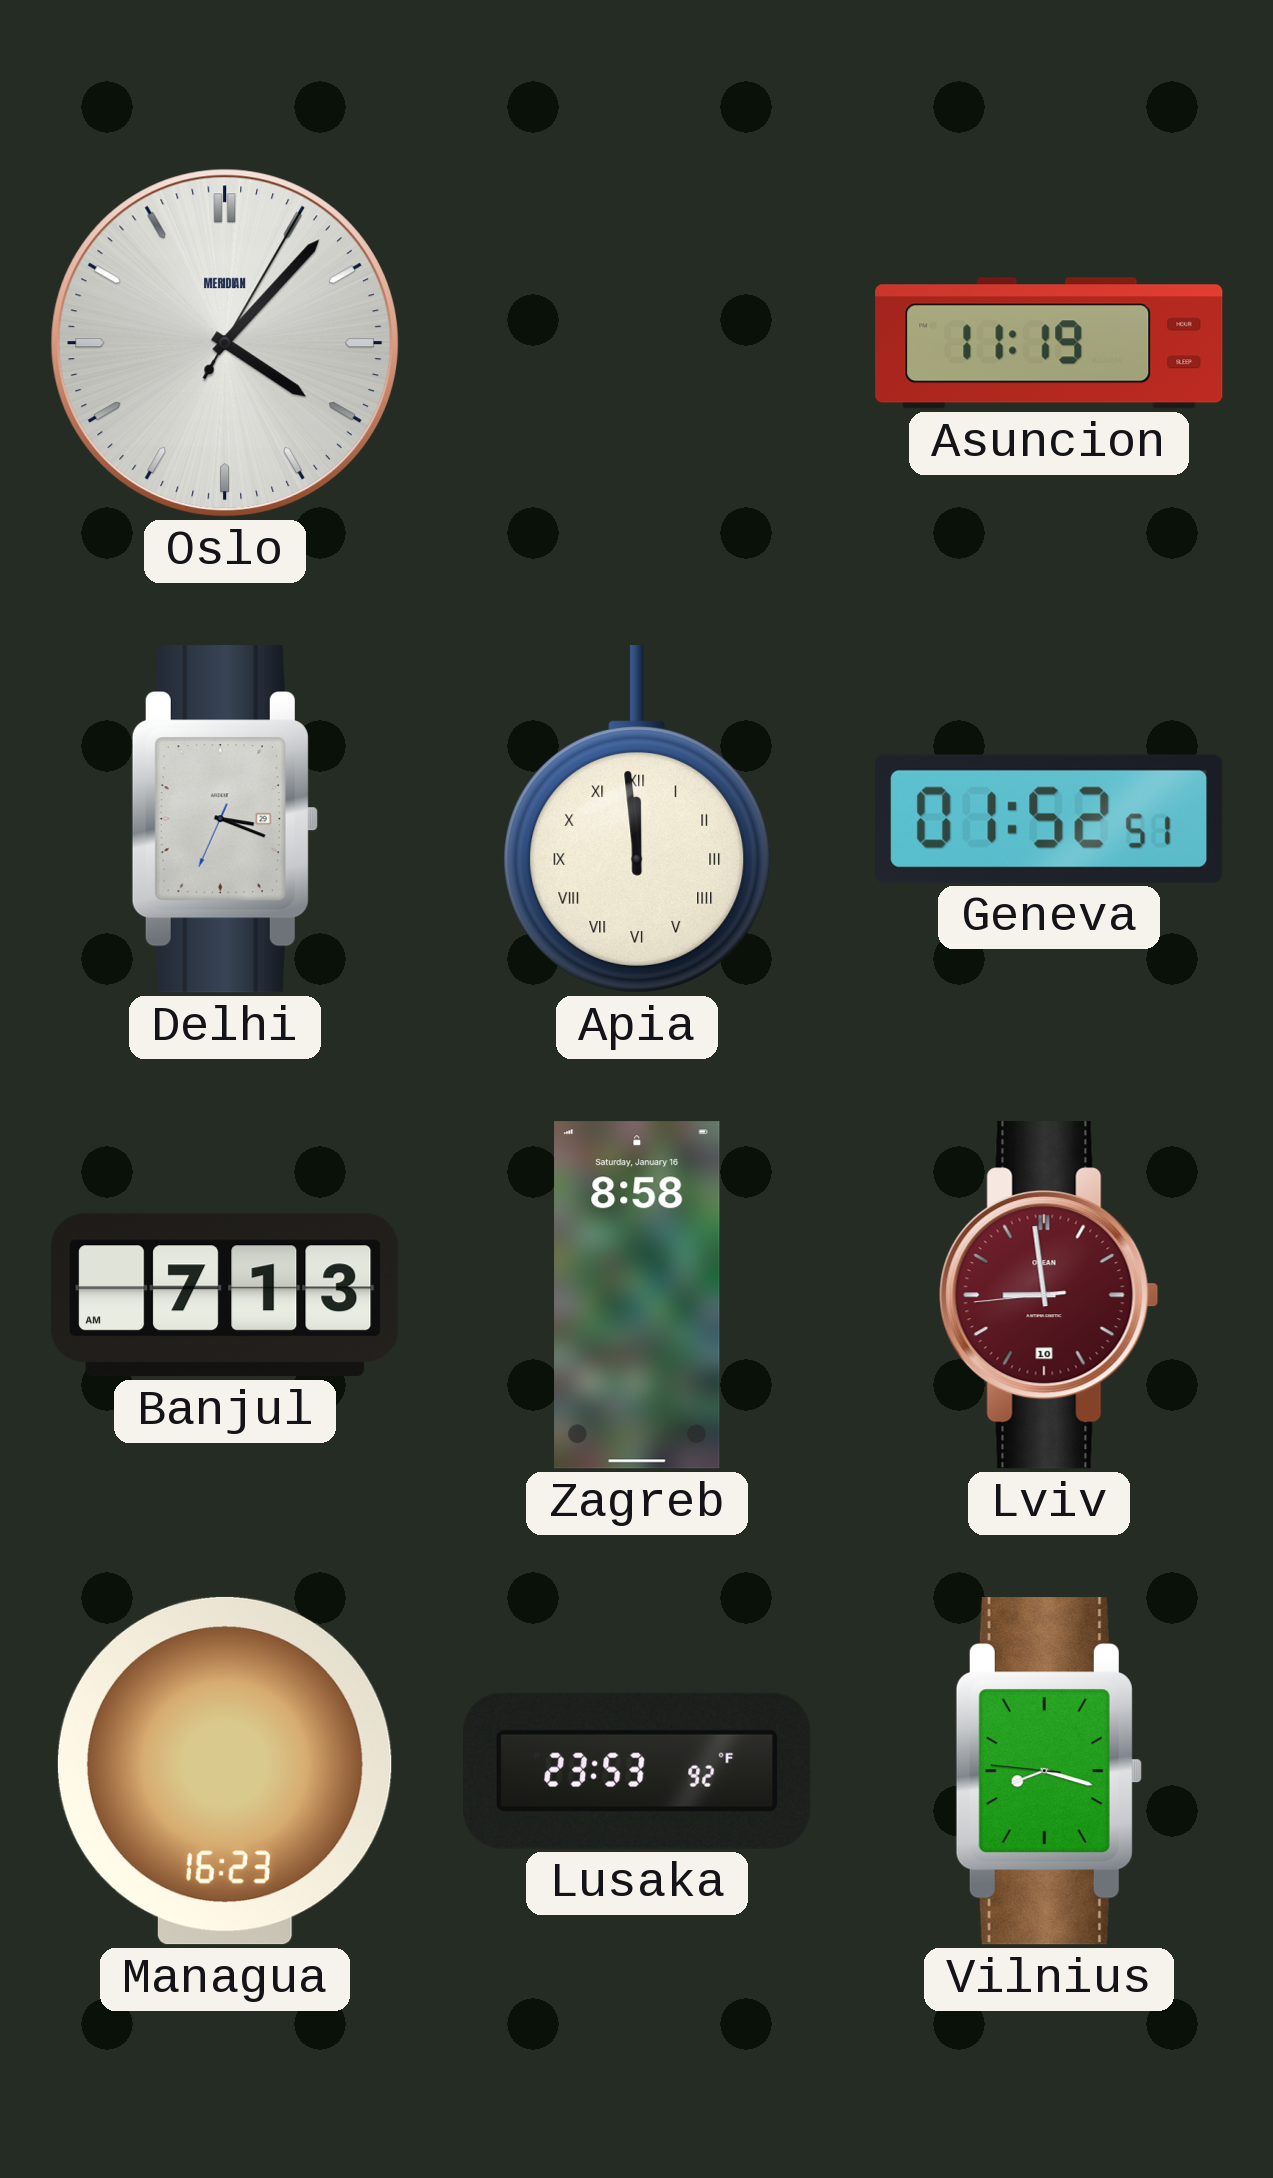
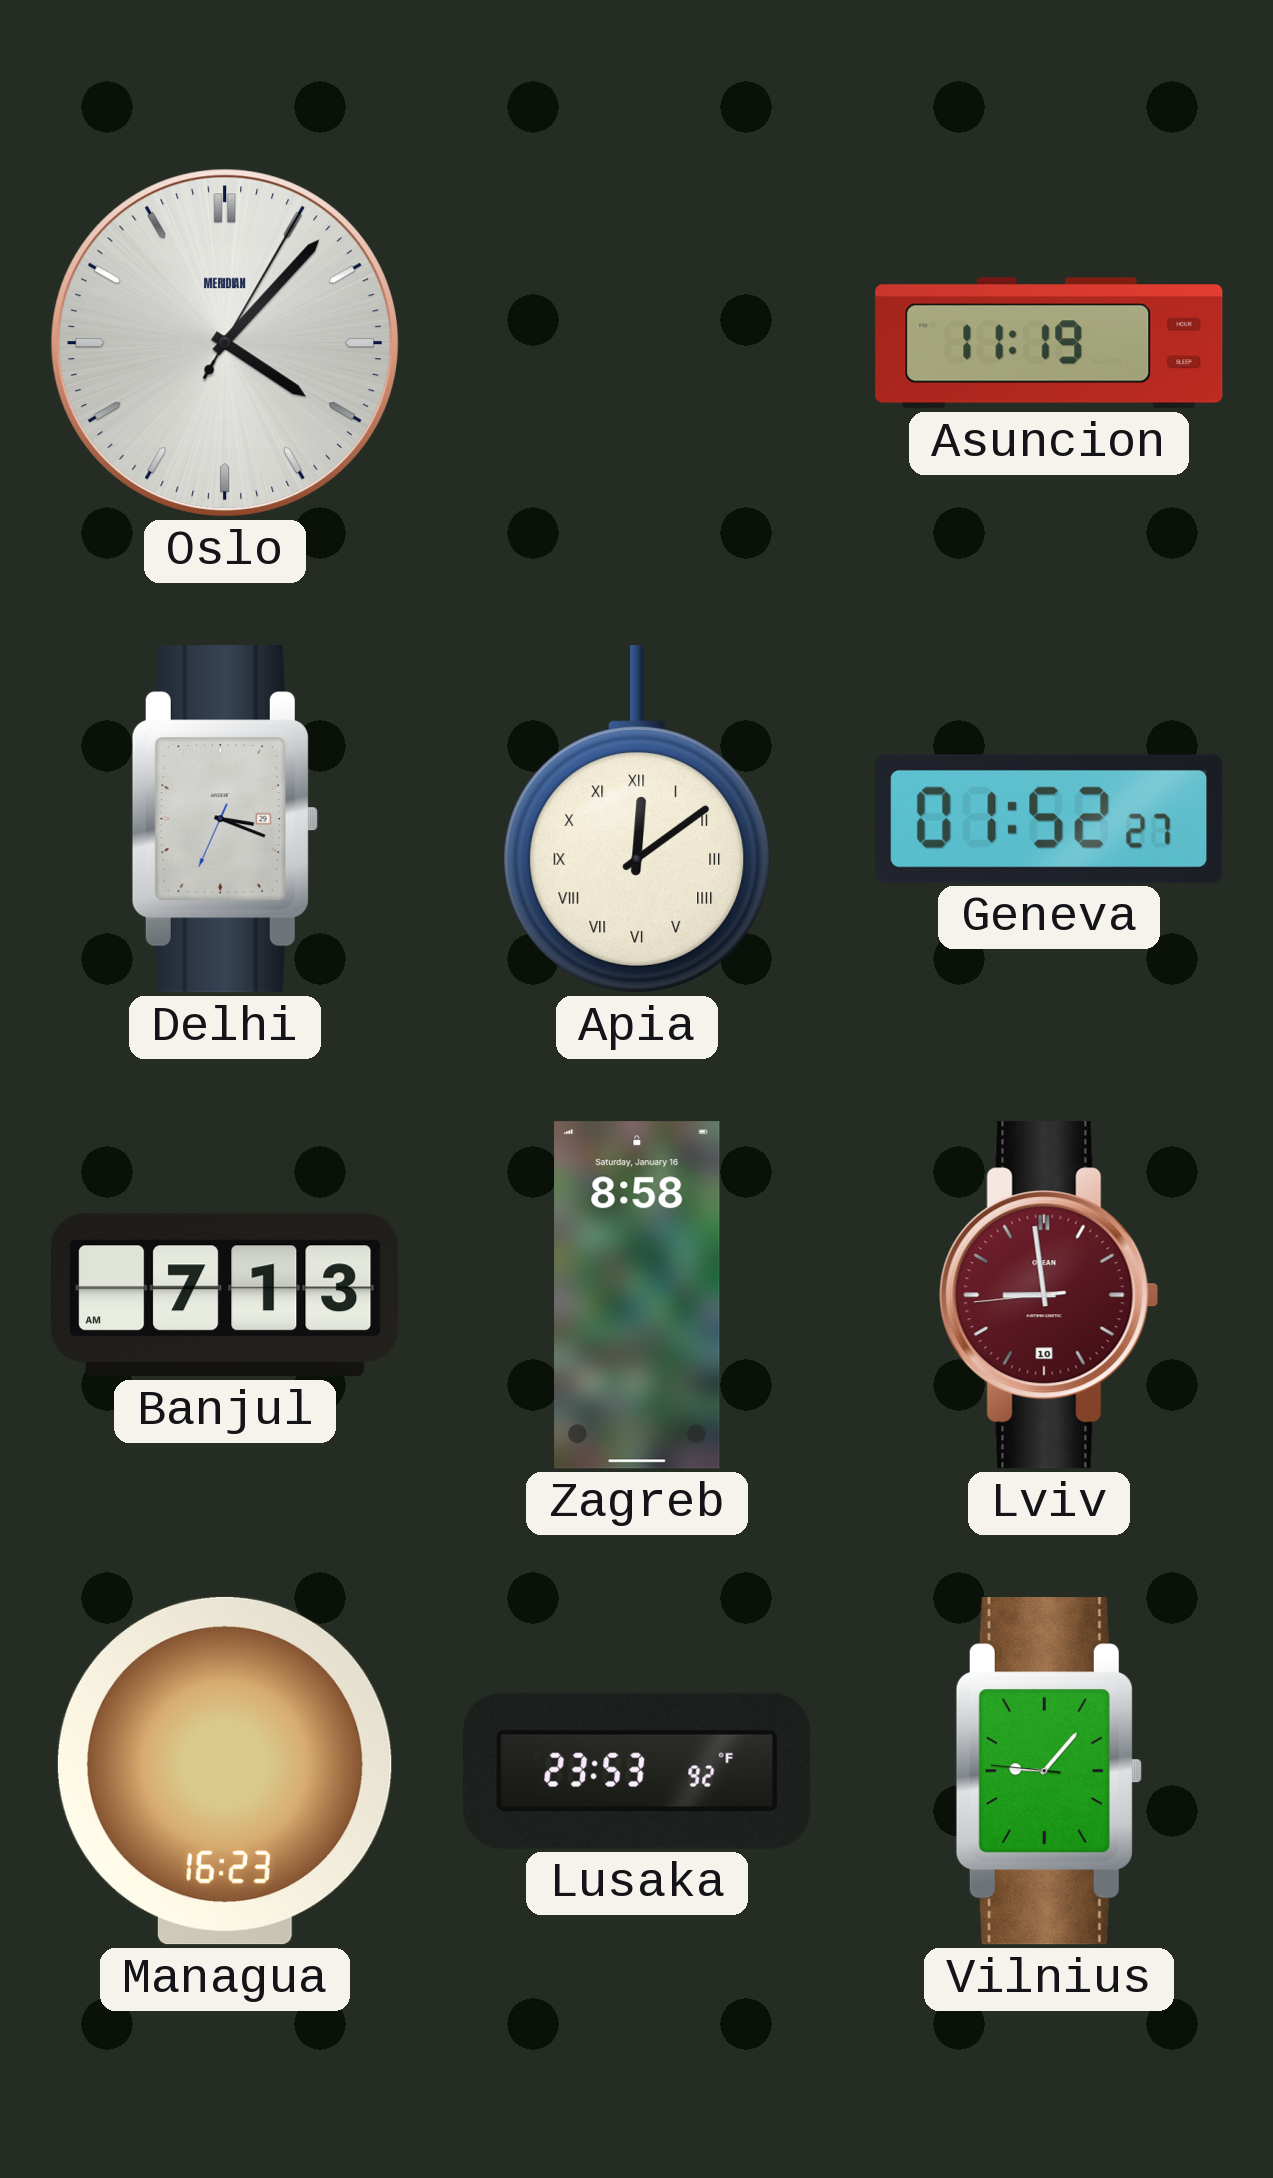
Apia: 11:59 -> 12:09
Geneva: 01:52:51 -> 01:52:27
Vilnius: 8:17 -> 9:06
